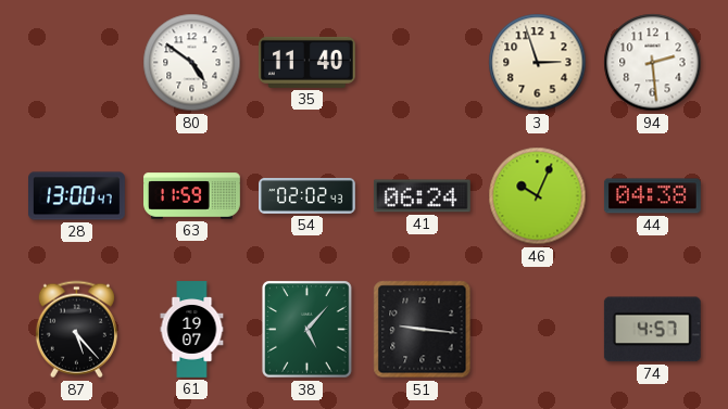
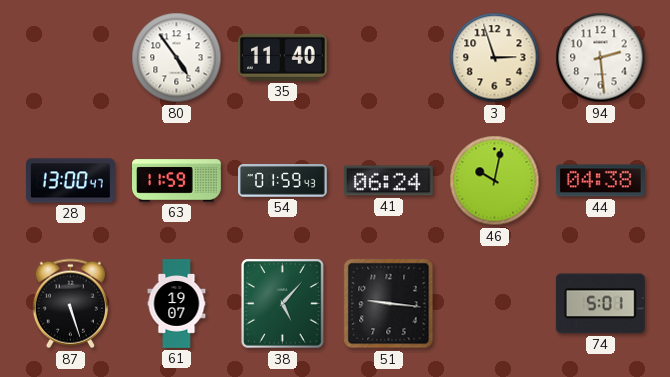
80: 4:51 -> 4:54
54: 02:02 -> 01:59
46: 10:04 -> 10:02
87: 5:23 -> 5:27
74: 4:57 -> 5:01
